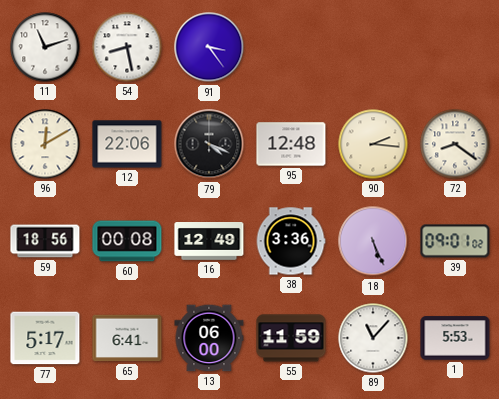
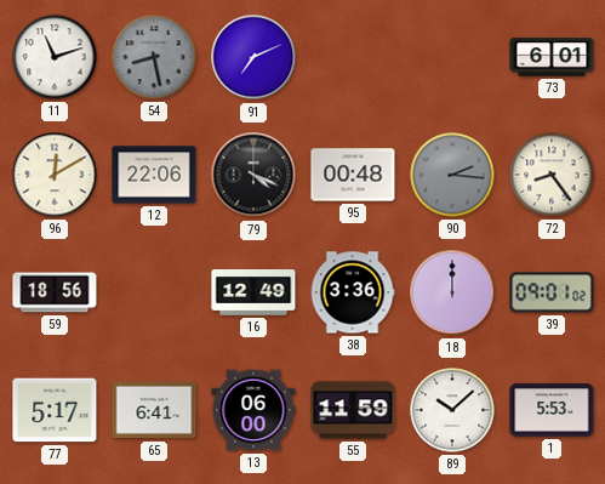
54 dial: white -> grey
91: 3:24 -> 7:11
73: none -> 6:01
95: 12:48 -> 00:48
90 dial: cream -> grey
72: 8:21 -> 8:24
60: 00:08 -> none
18: 5:26 -> 12:00
89: 11:07 -> 10:08
